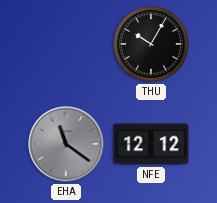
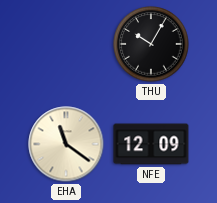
EHA dial: grey -> cream
NFE: 12:12 -> 12:09
